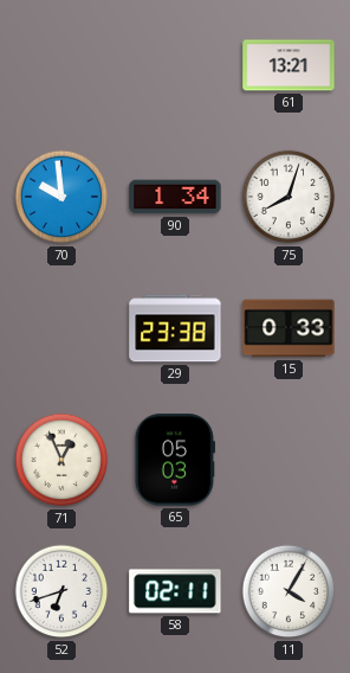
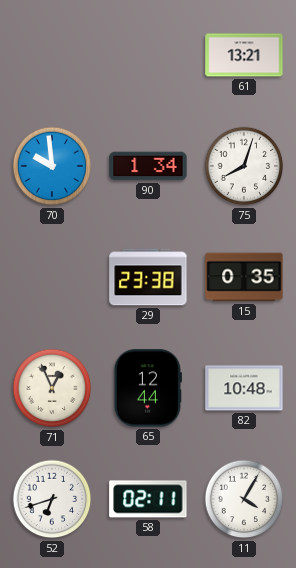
15: 0:33 -> 0:35
65: 05:03 -> 12:44
82: none -> 10:48
